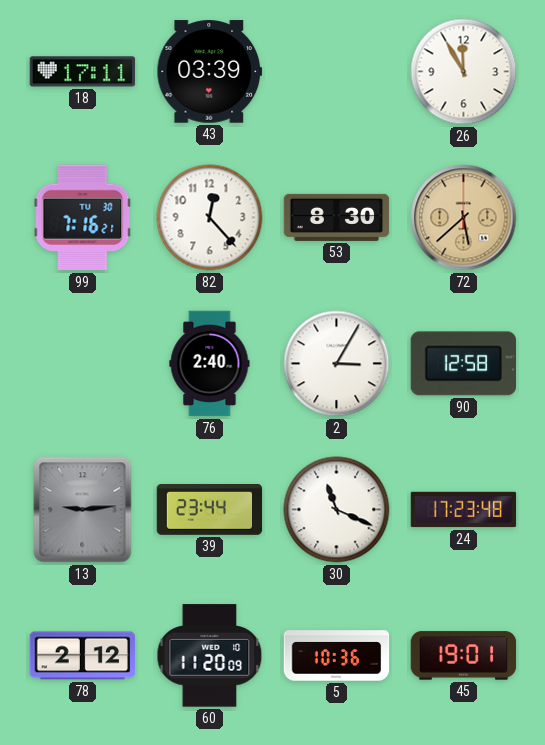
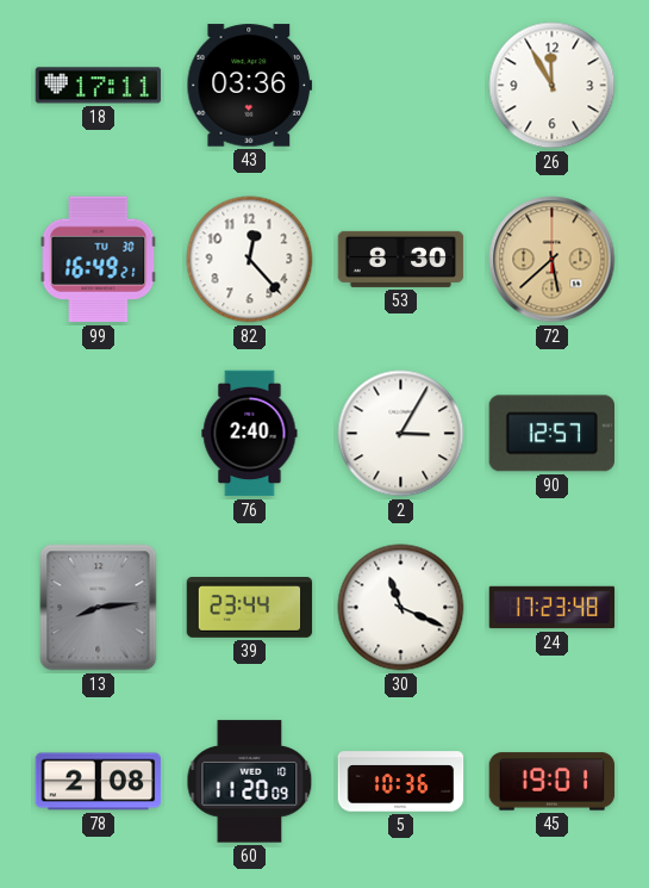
43: 03:39 -> 03:36
99: 7:16 -> 16:49
90: 12:58 -> 12:57
13: 9:14 -> 8:14
78: 2:12 -> 2:08
